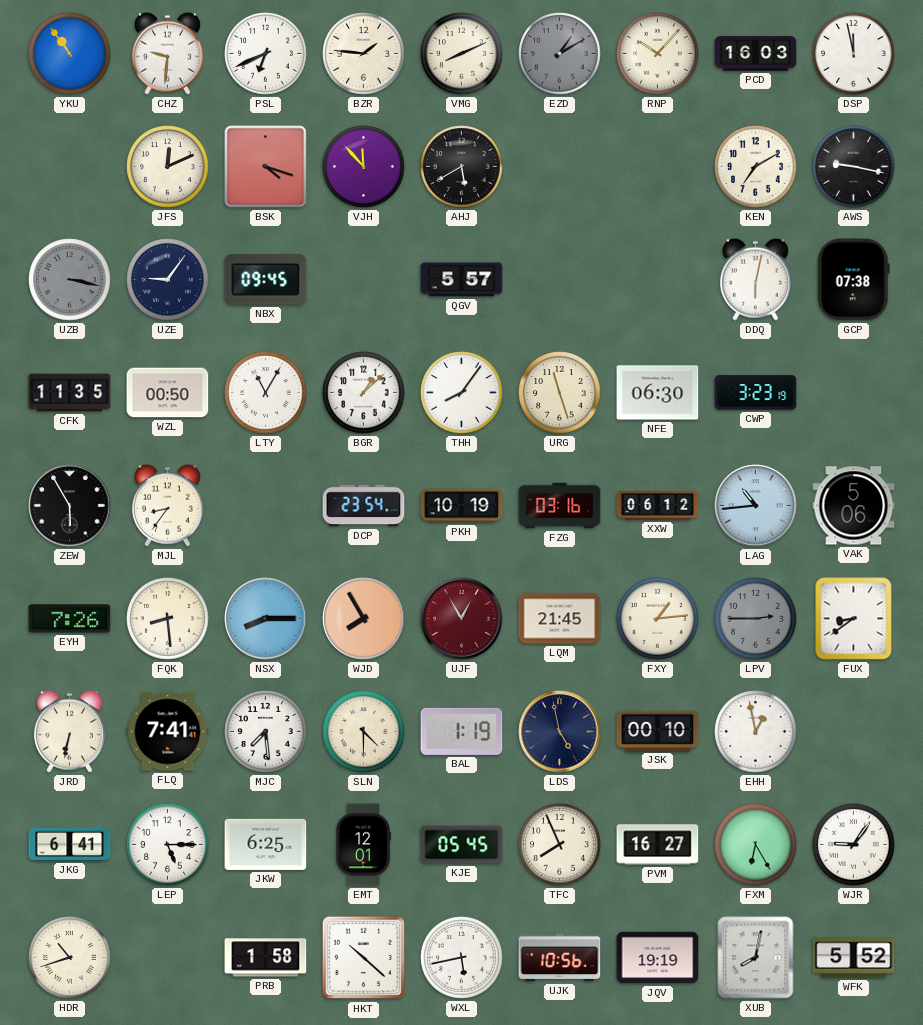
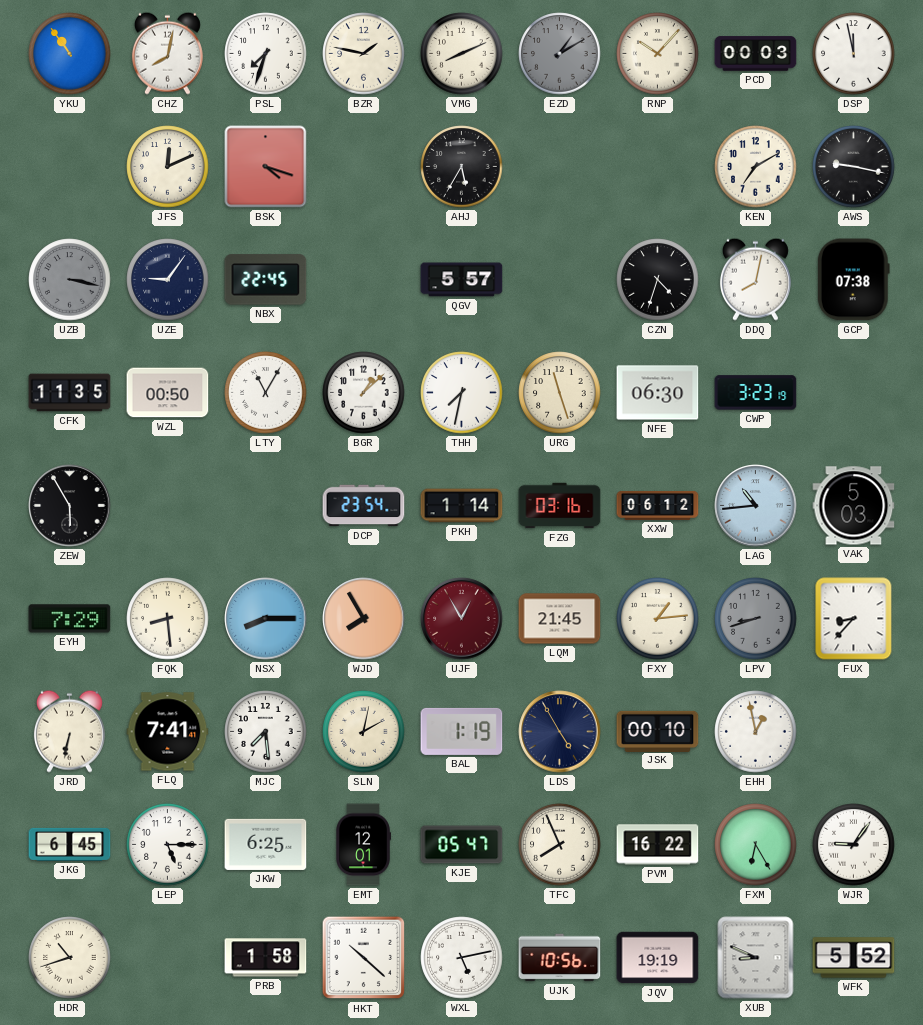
CHZ: 9:31 -> 8:02
PSL: 6:41 -> 7:33
BZR: 1:46 -> 1:47
PCD: 16:03 -> 00:03
VJH: 11:53 -> none
AHJ: 5:40 -> 5:35
NBX: 09:45 -> 22:45
CZN: none -> 4:33
DDQ: 6:02 -> 8:02
THH: 8:06 -> 7:32
MJL: 8:36 -> none
PKH: 10:19 -> 1:14
VAK: 5:06 -> 5:03
EYH: 7:26 -> 7:29
LPV: 2:45 -> 8:42
FUX: 8:39 -> 8:37
SLN: 4:30 -> 2:02
LDS: 4:58 -> 4:55
JKG: 6:41 -> 6:45
KJE: 05:45 -> 05:47
PVM: 16:27 -> 16:22
WXL: 5:43 -> 5:13
XUB: 8:02 -> 8:49
